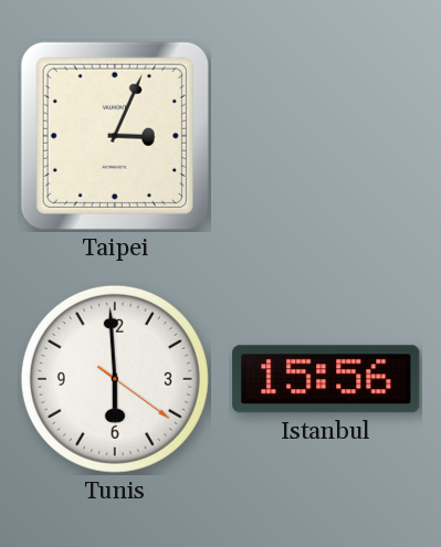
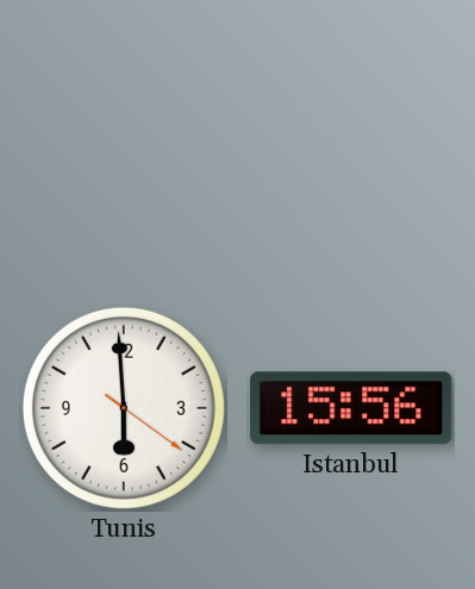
Taipei: 3:04 -> none
